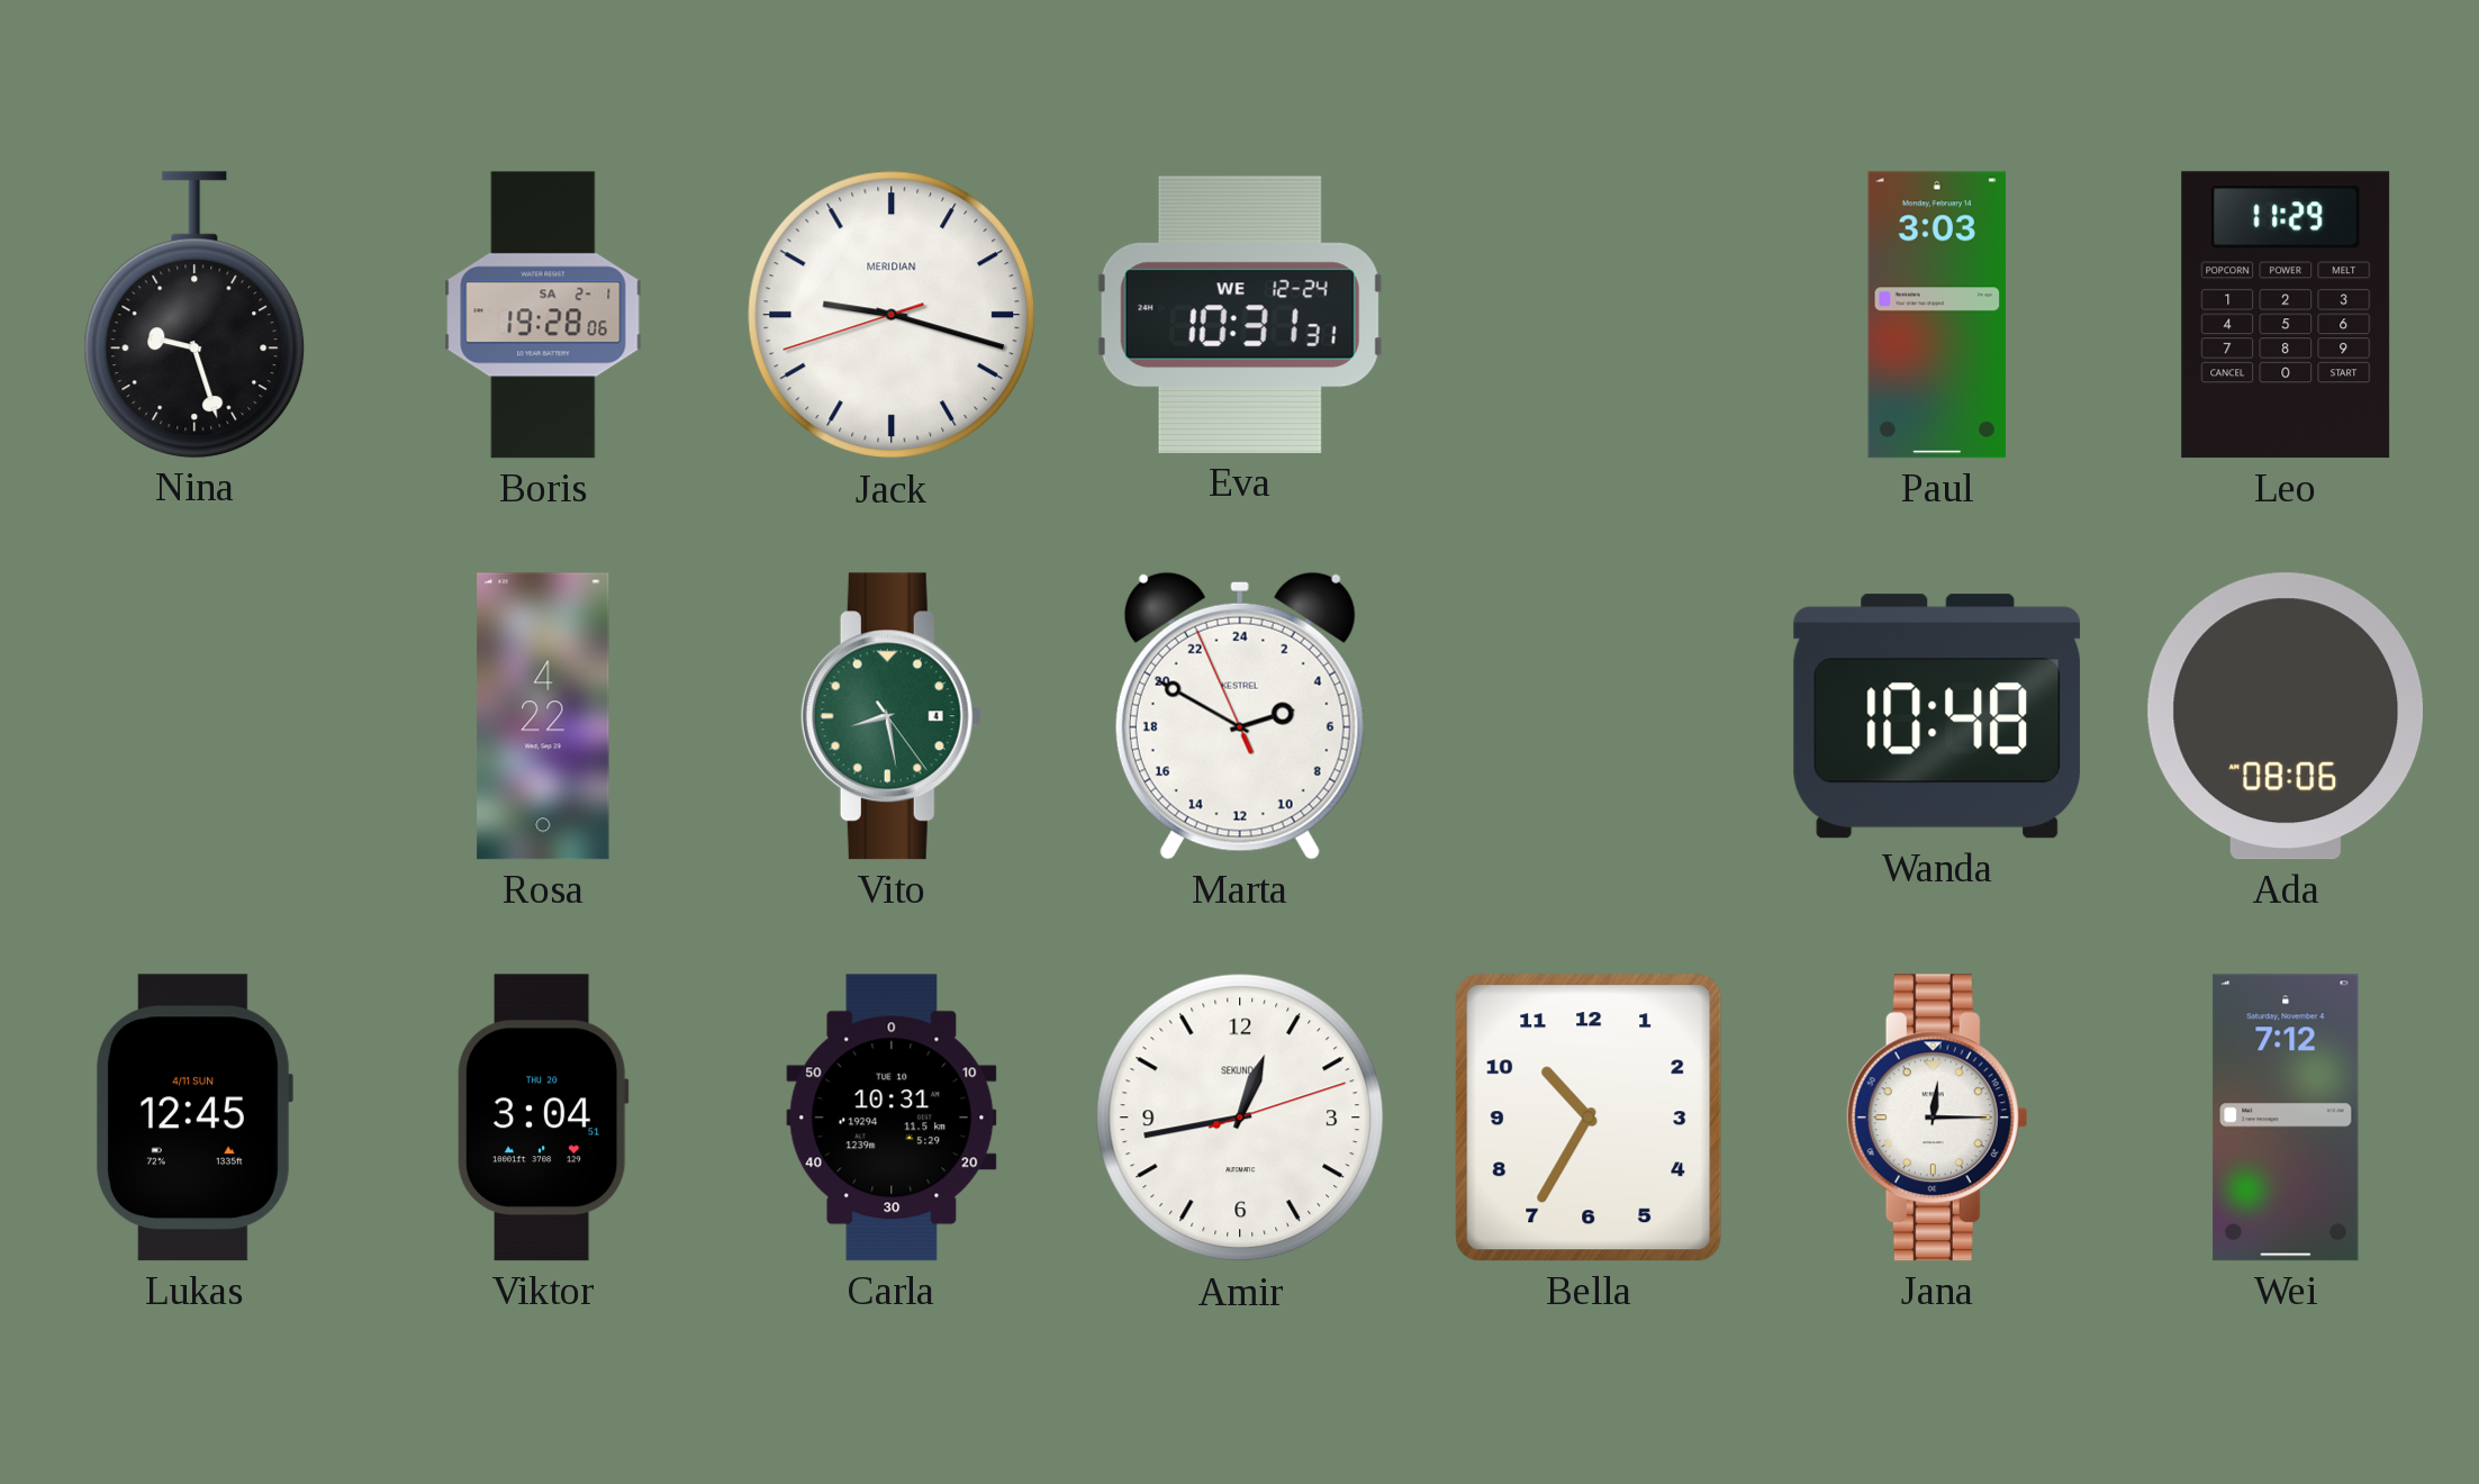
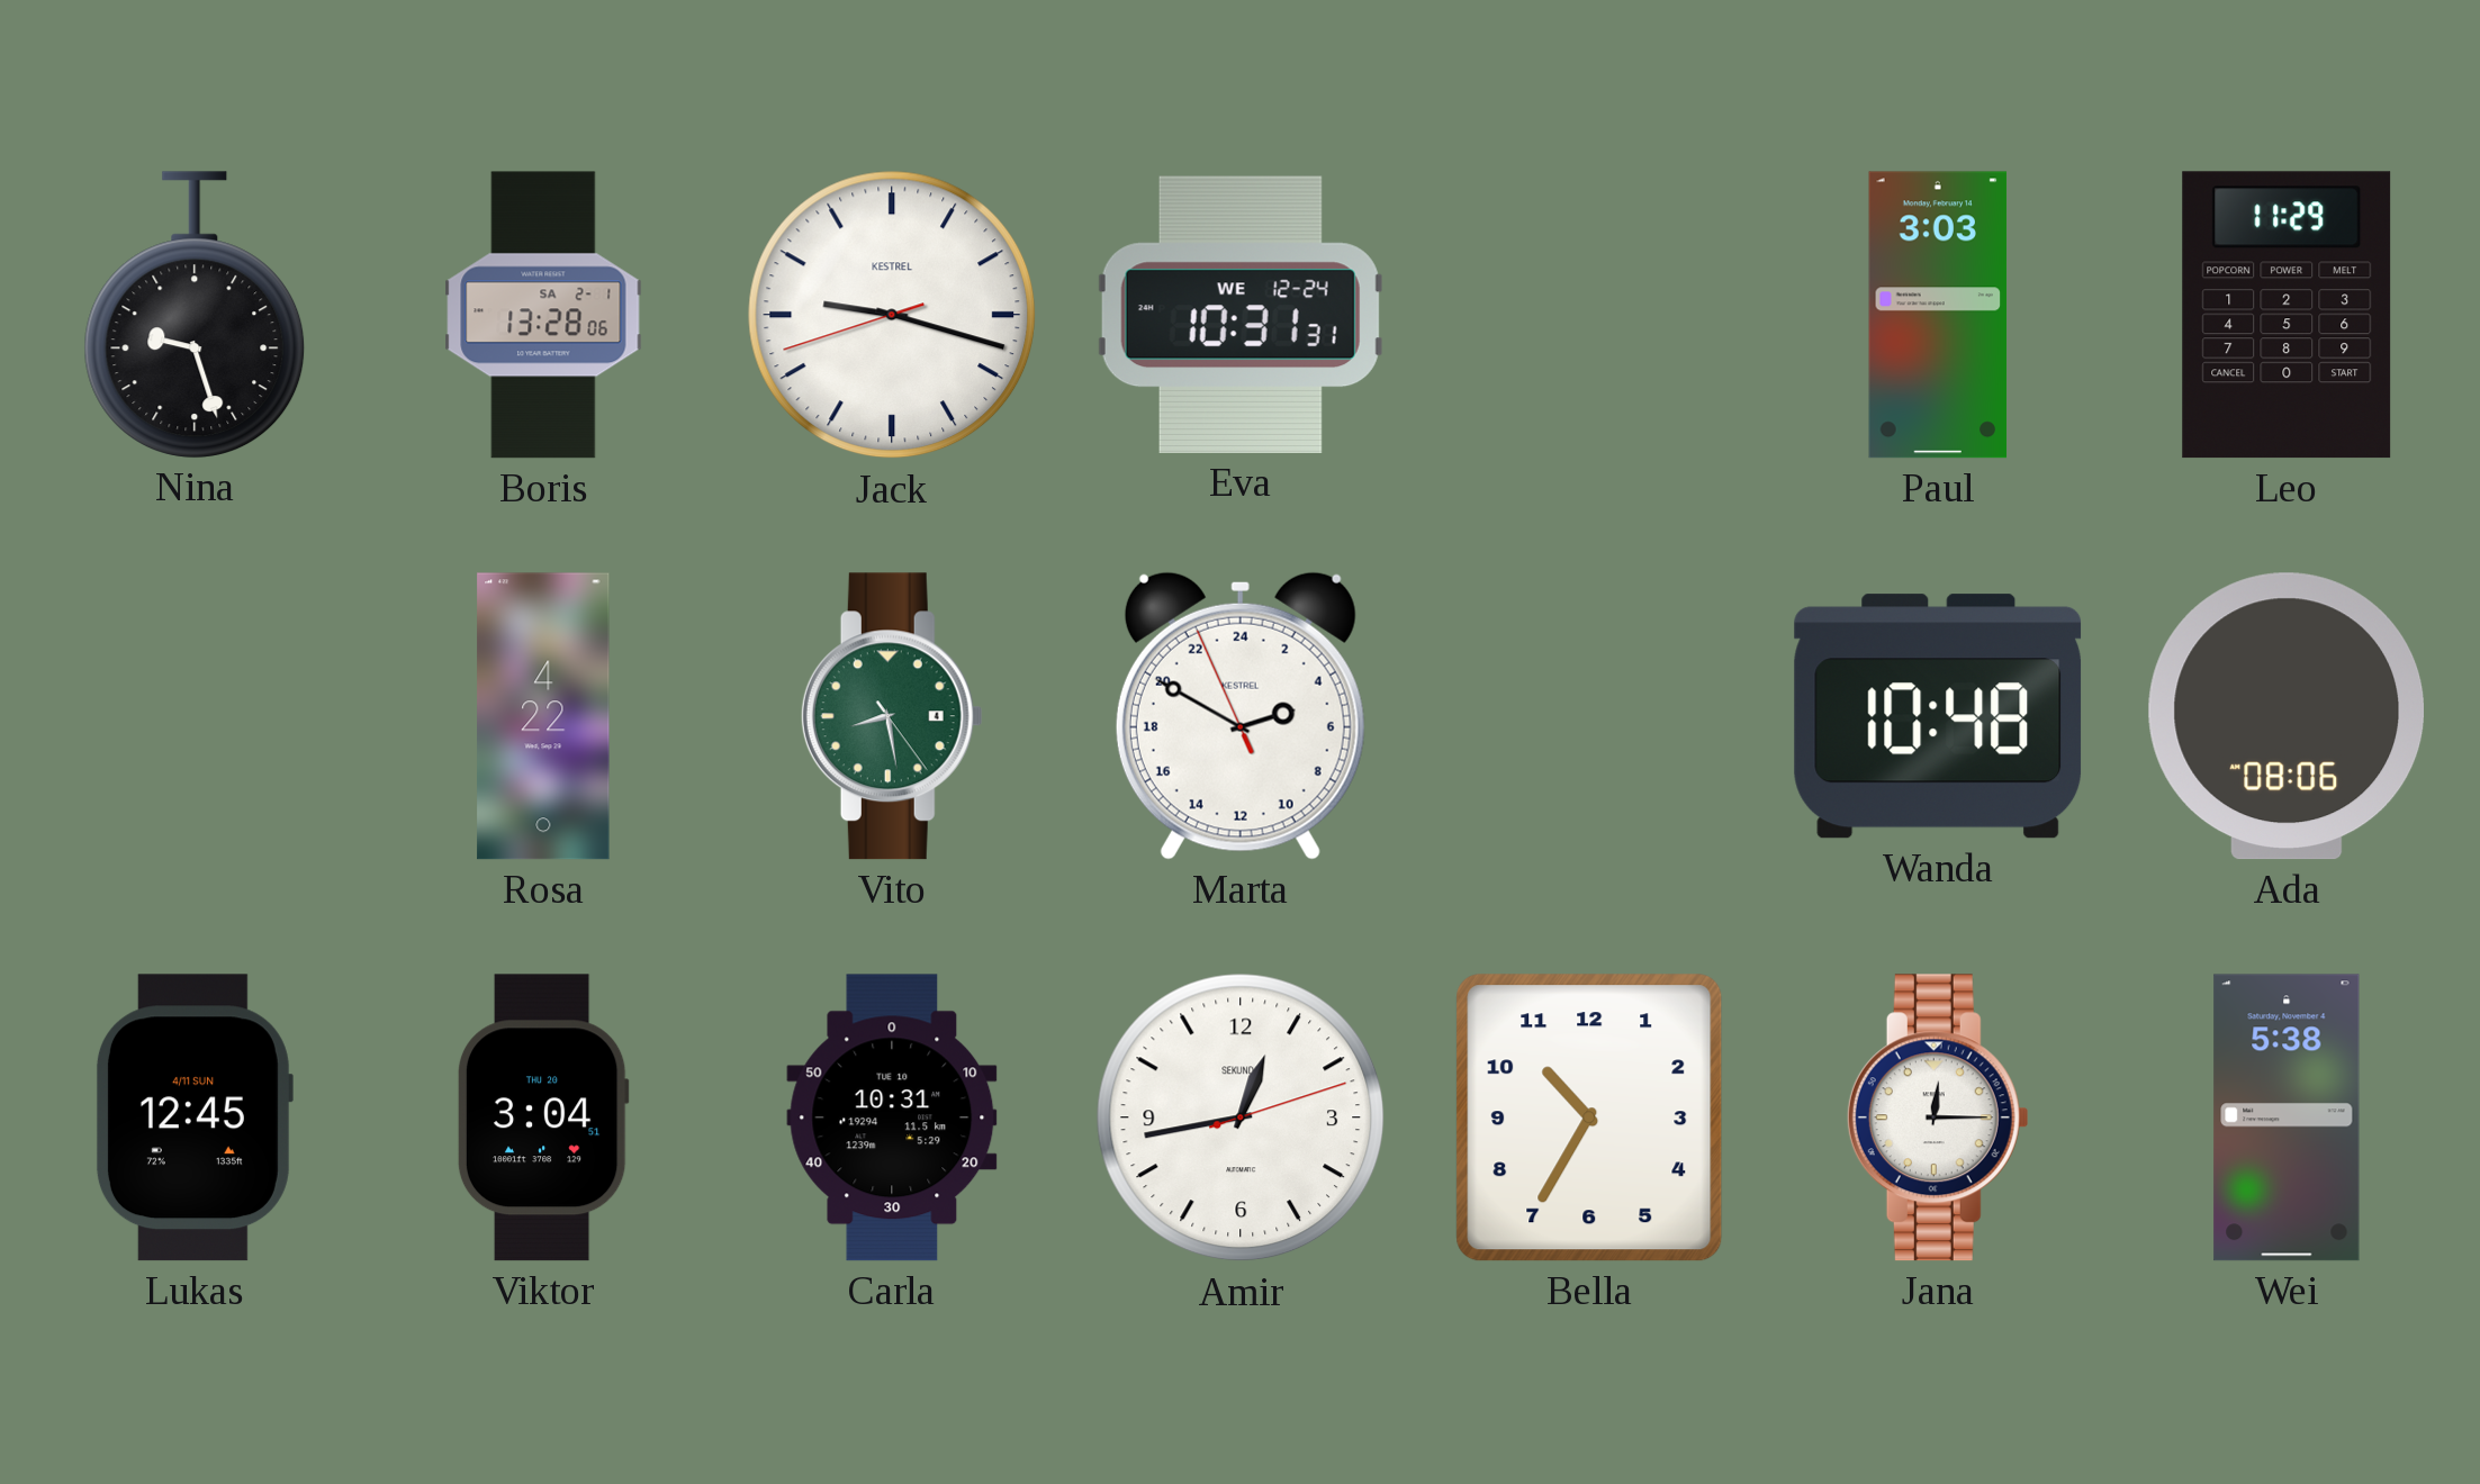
Boris: 19:28 -> 13:28
Jack brand: MERIDIAN -> KESTREL
Wei: 7:12 -> 5:38
